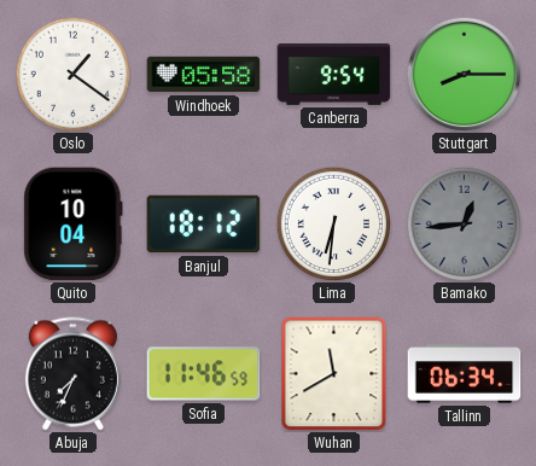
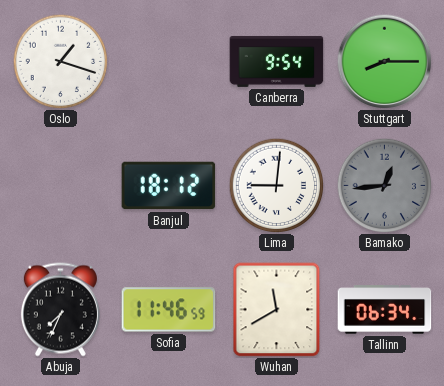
Oslo: 1:21 -> 1:18
Windhoek: 05:58 -> none
Quito: 10:04 -> none
Lima: 6:31 -> 9:01
